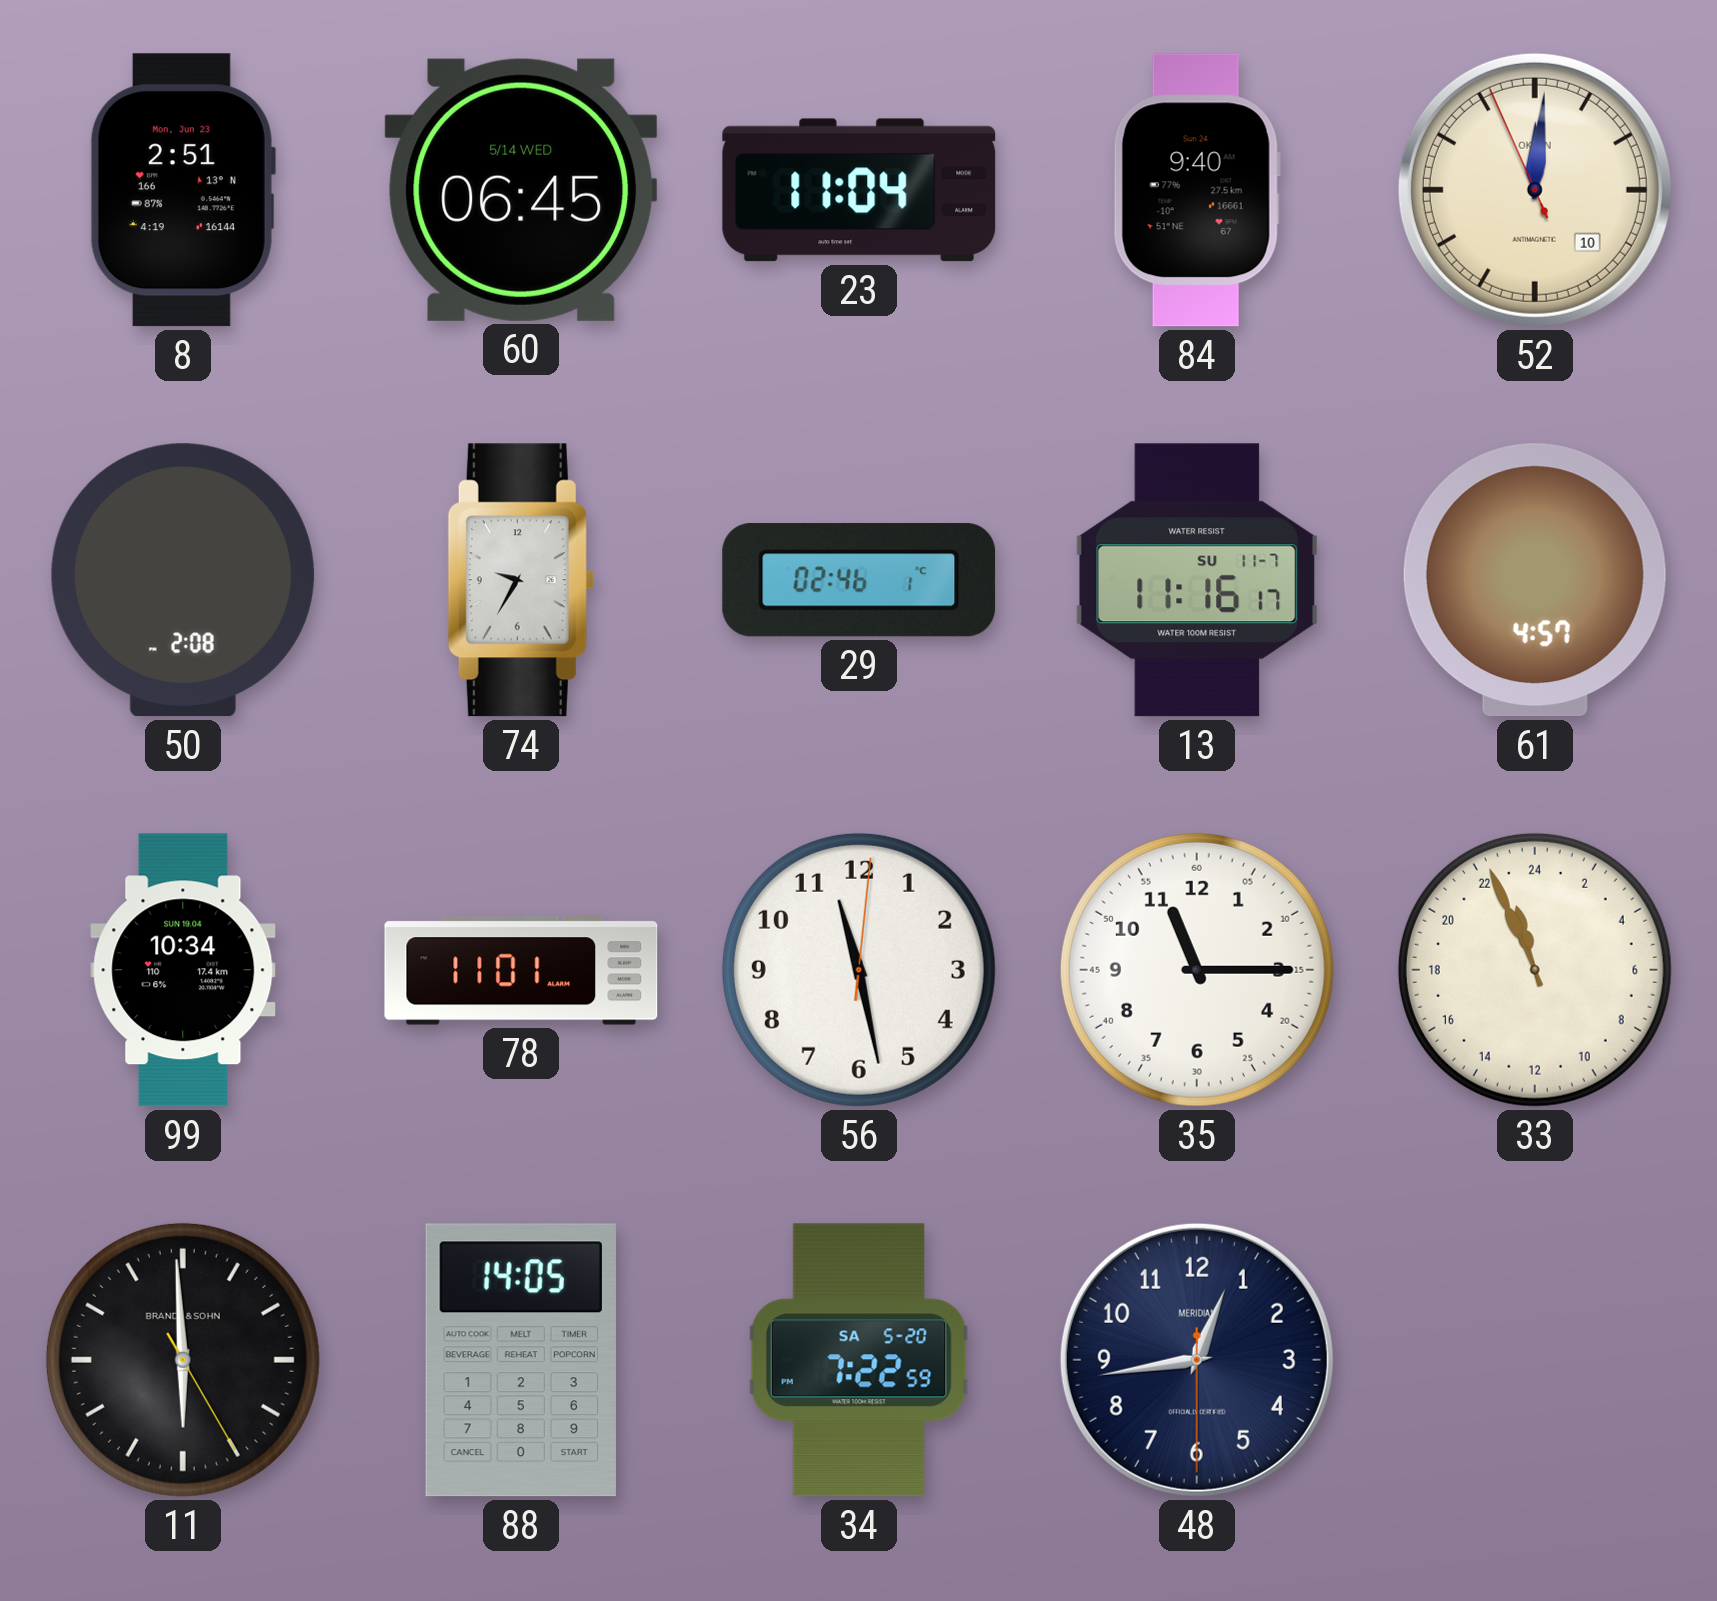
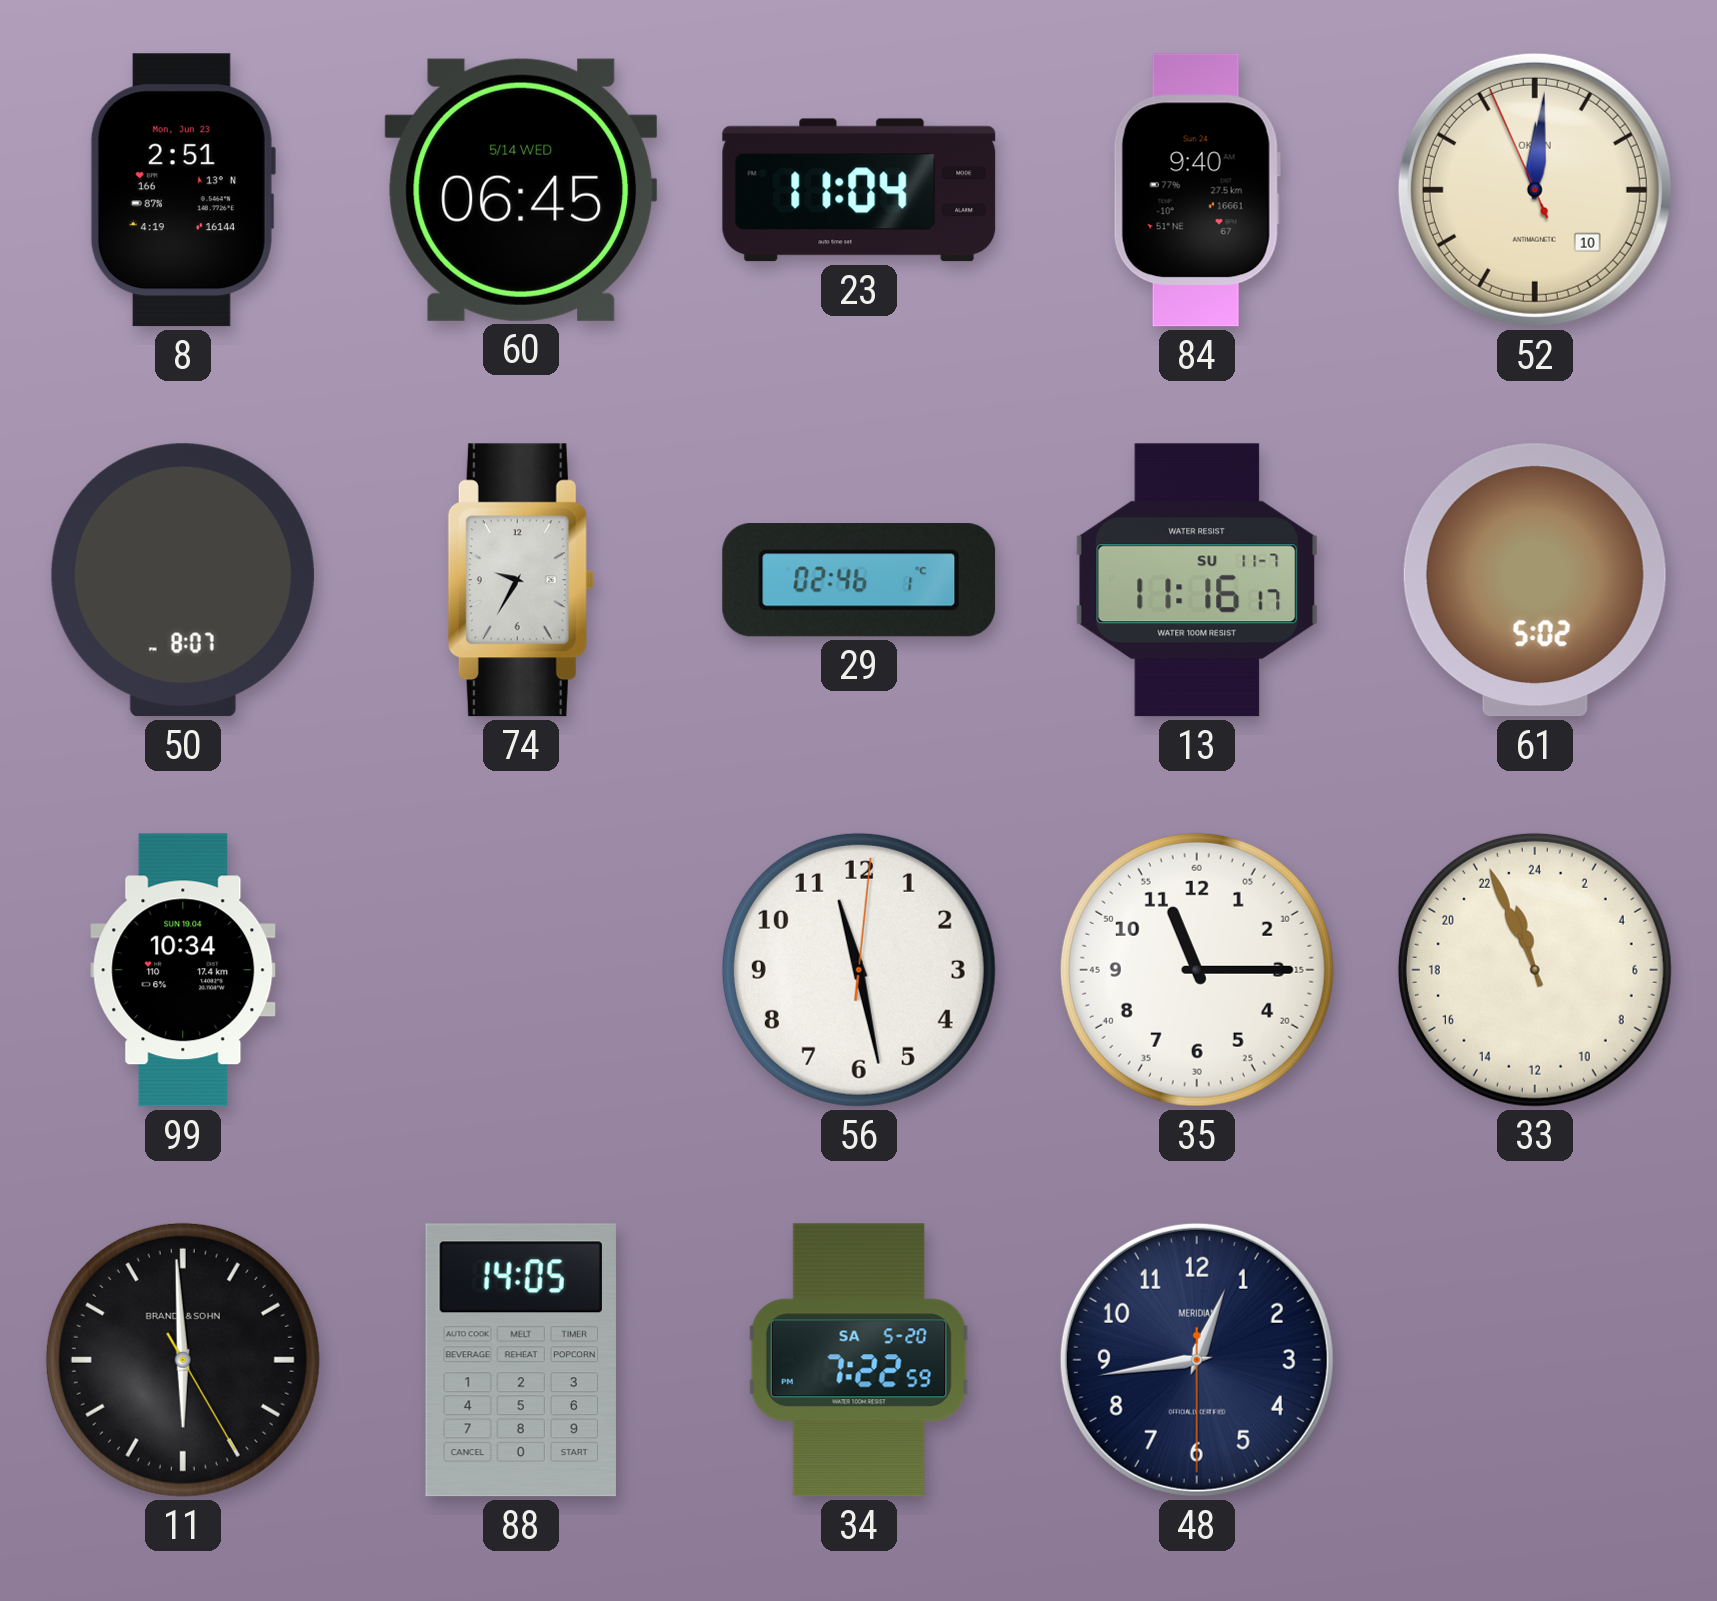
50: 2:08 -> 8:07
61: 4:57 -> 5:02
78: 11:01 -> none
